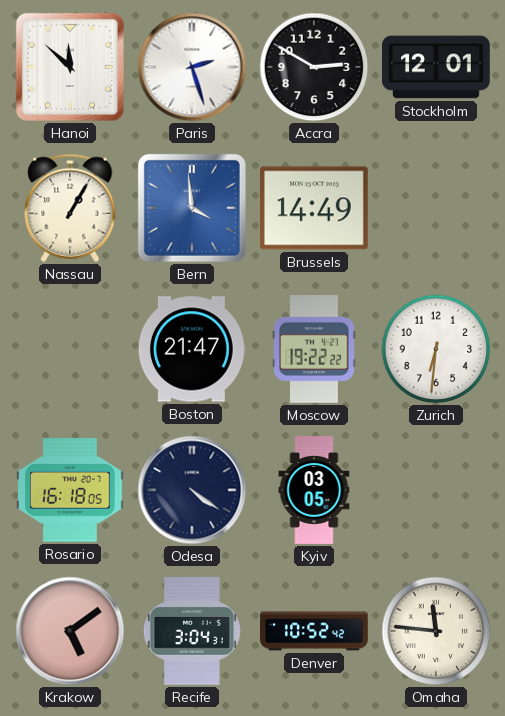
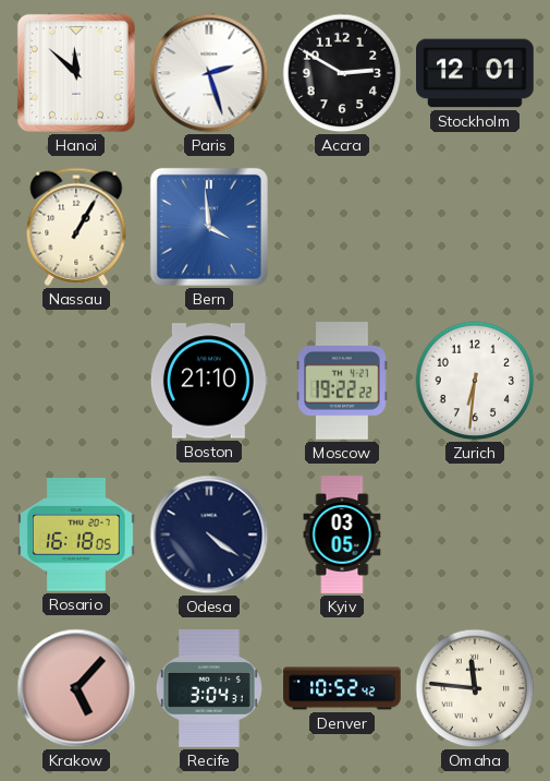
Brussels: 14:49 -> none
Boston: 21:47 -> 21:10
Krakow: 5:09 -> 5:07
